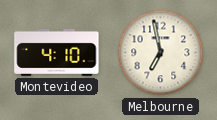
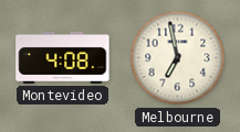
Montevideo: 4:10 -> 4:08
